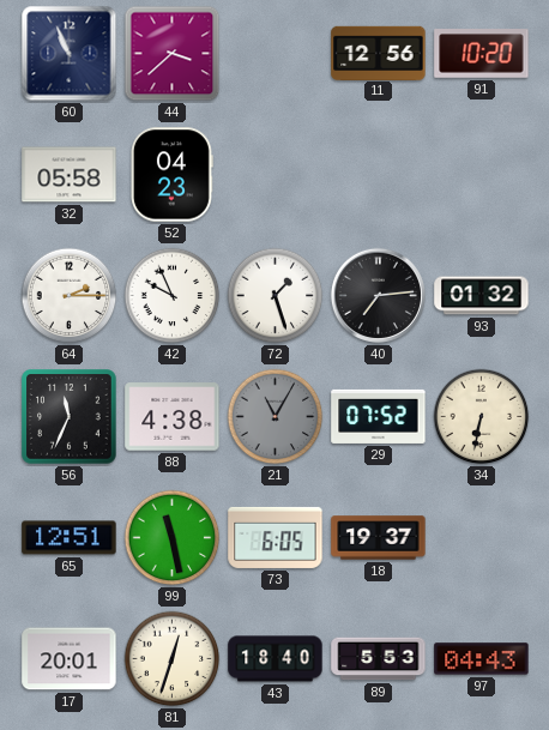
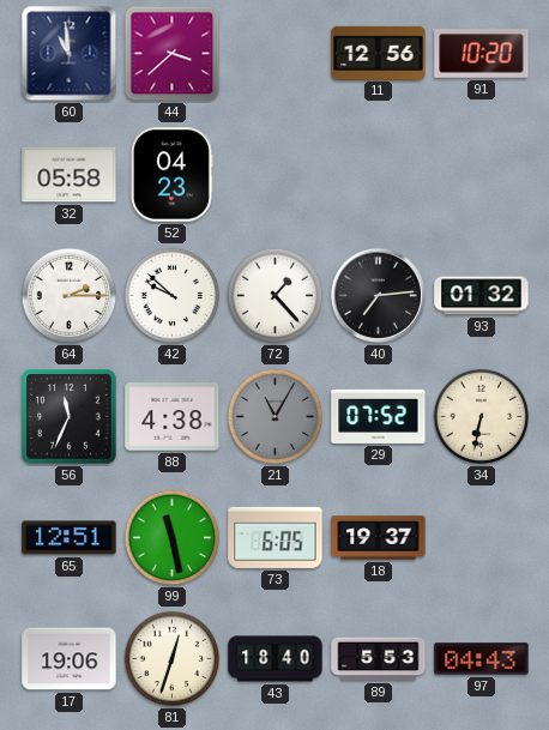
60: 10:56 -> 10:59
42: 9:56 -> 9:52
72: 1:27 -> 1:23
17: 20:01 -> 19:06
